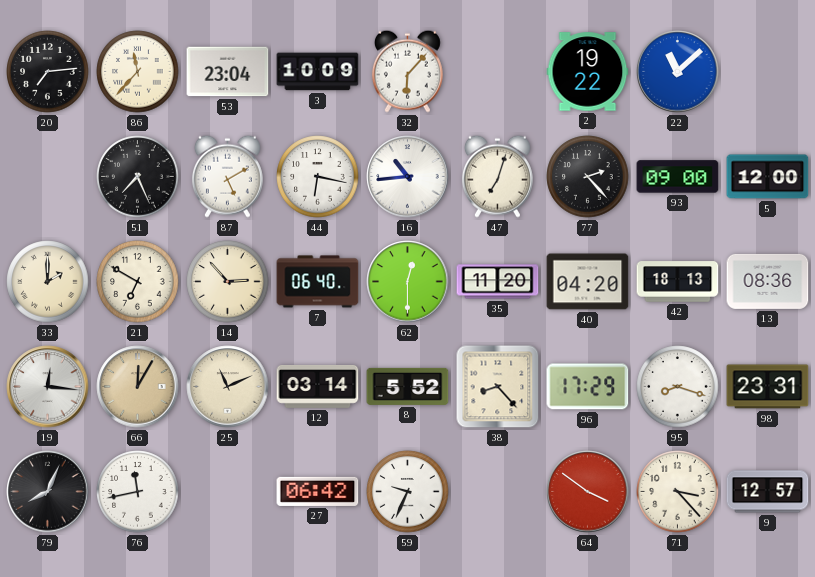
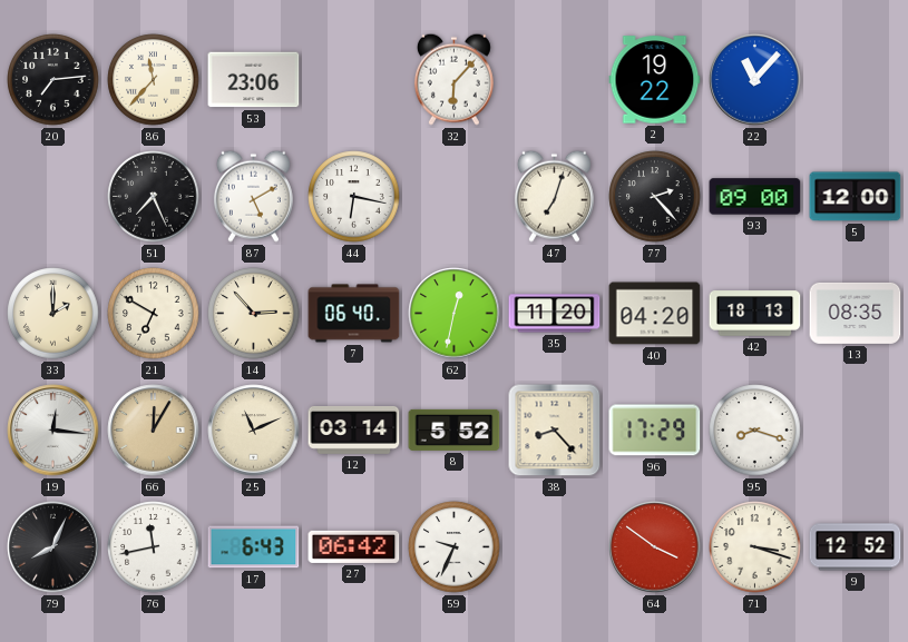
53: 23:04 -> 23:06
3: 10:09 -> none
22: 11:08 -> 11:07
16: 10:44 -> none
62: 12:30 -> 12:32
13: 08:36 -> 08:35
98: 23:31 -> none
17: none -> 6:43
71: 3:23 -> 3:18
9: 12:57 -> 12:52
